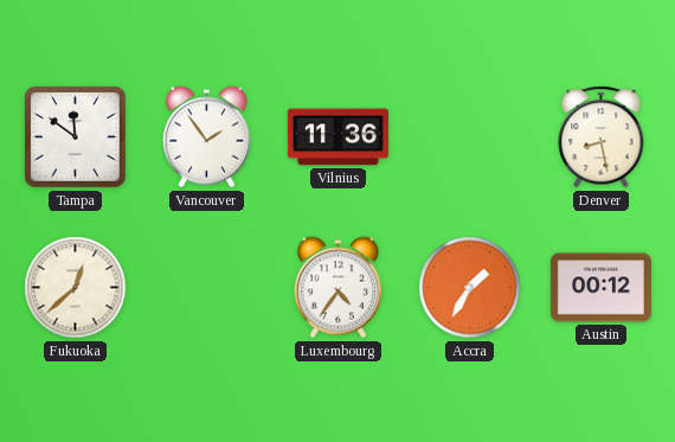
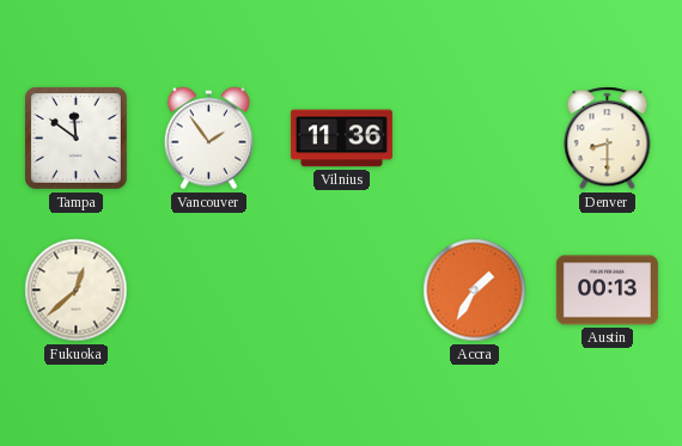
Denver: 8:28 -> 8:30
Luxembourg: 4:36 -> none
Austin: 00:12 -> 00:13
